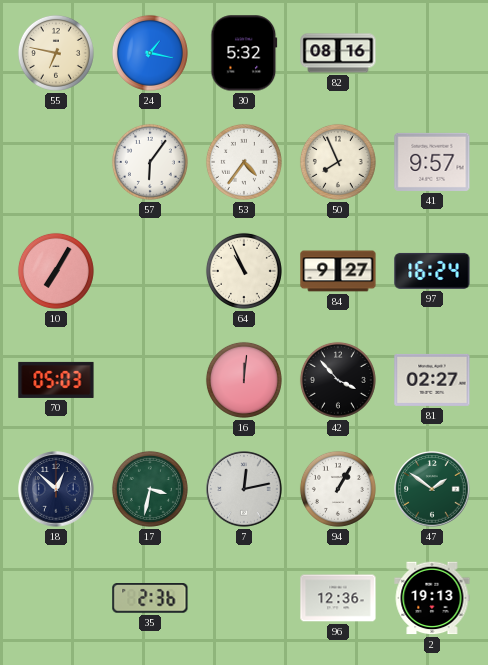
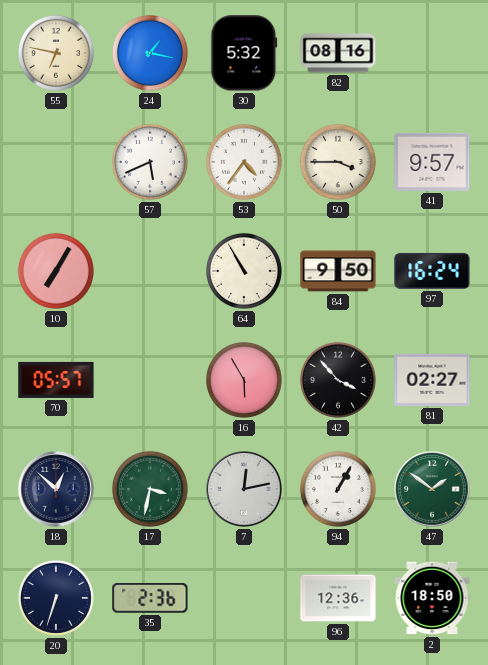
57: 6:06 -> 5:41
50: 7:56 -> 3:45
64: 10:56 -> 10:55
84: 9:27 -> 9:50
70: 05:03 -> 05:57
16: 12:01 -> 5:55
20: none -> 6:33
2: 19:13 -> 18:50
